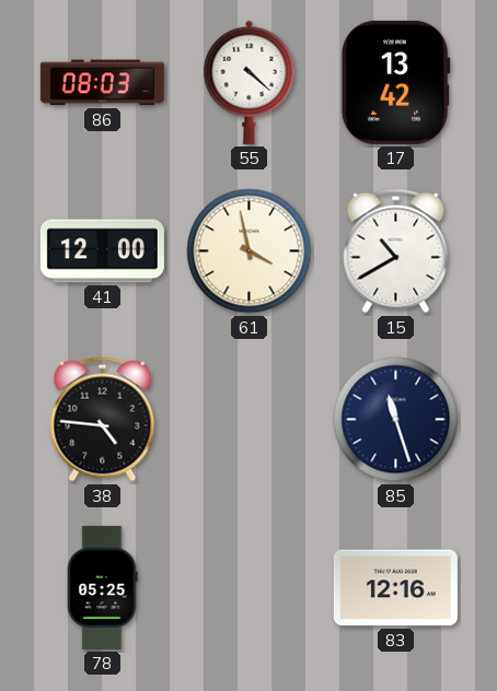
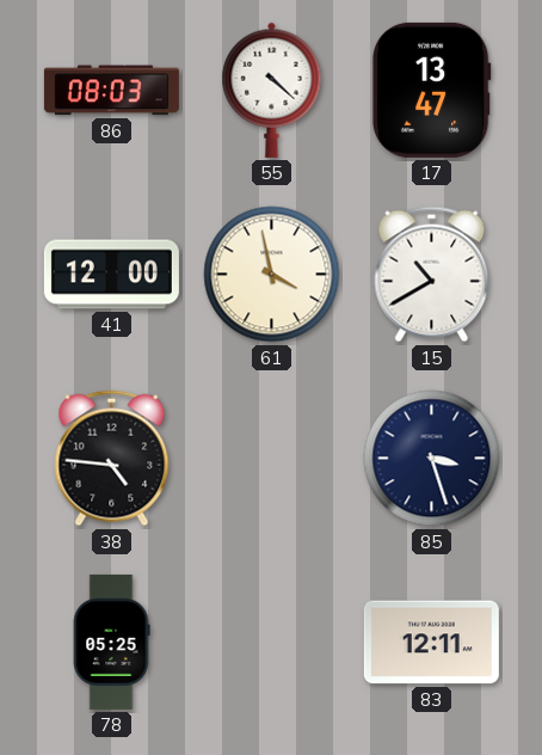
17: 13:42 -> 13:47
85: 11:27 -> 3:27
83: 12:16 -> 12:11
